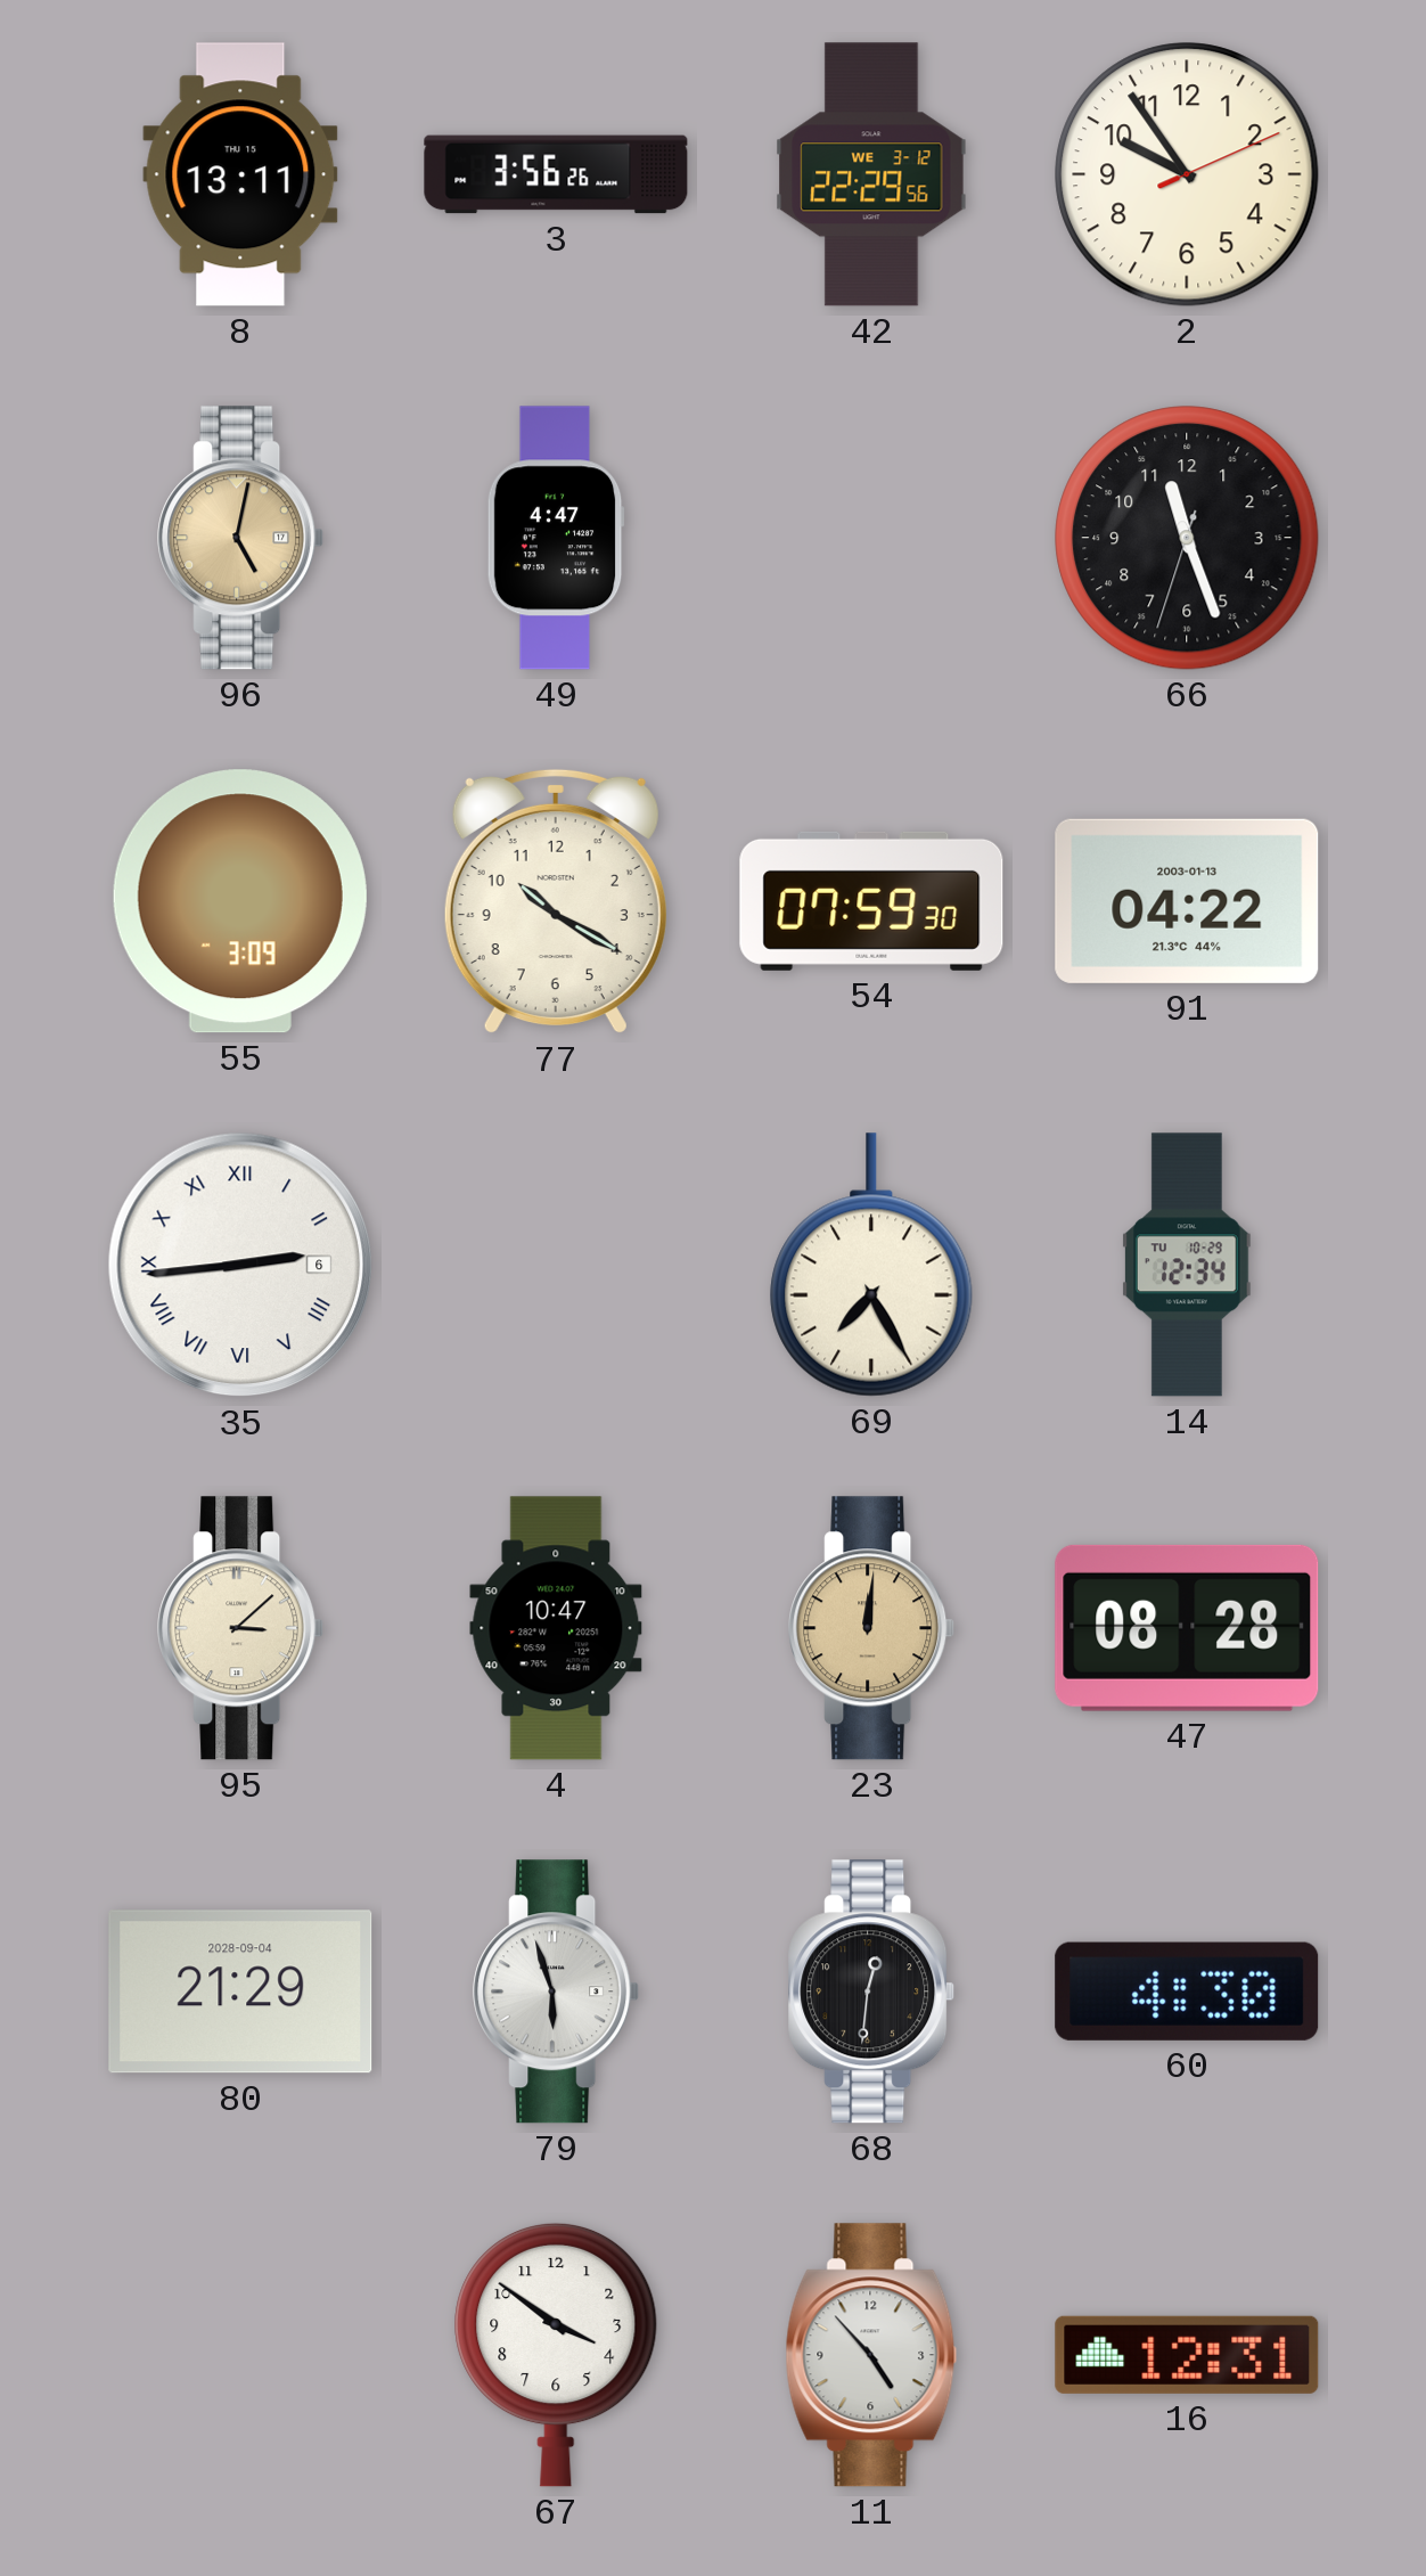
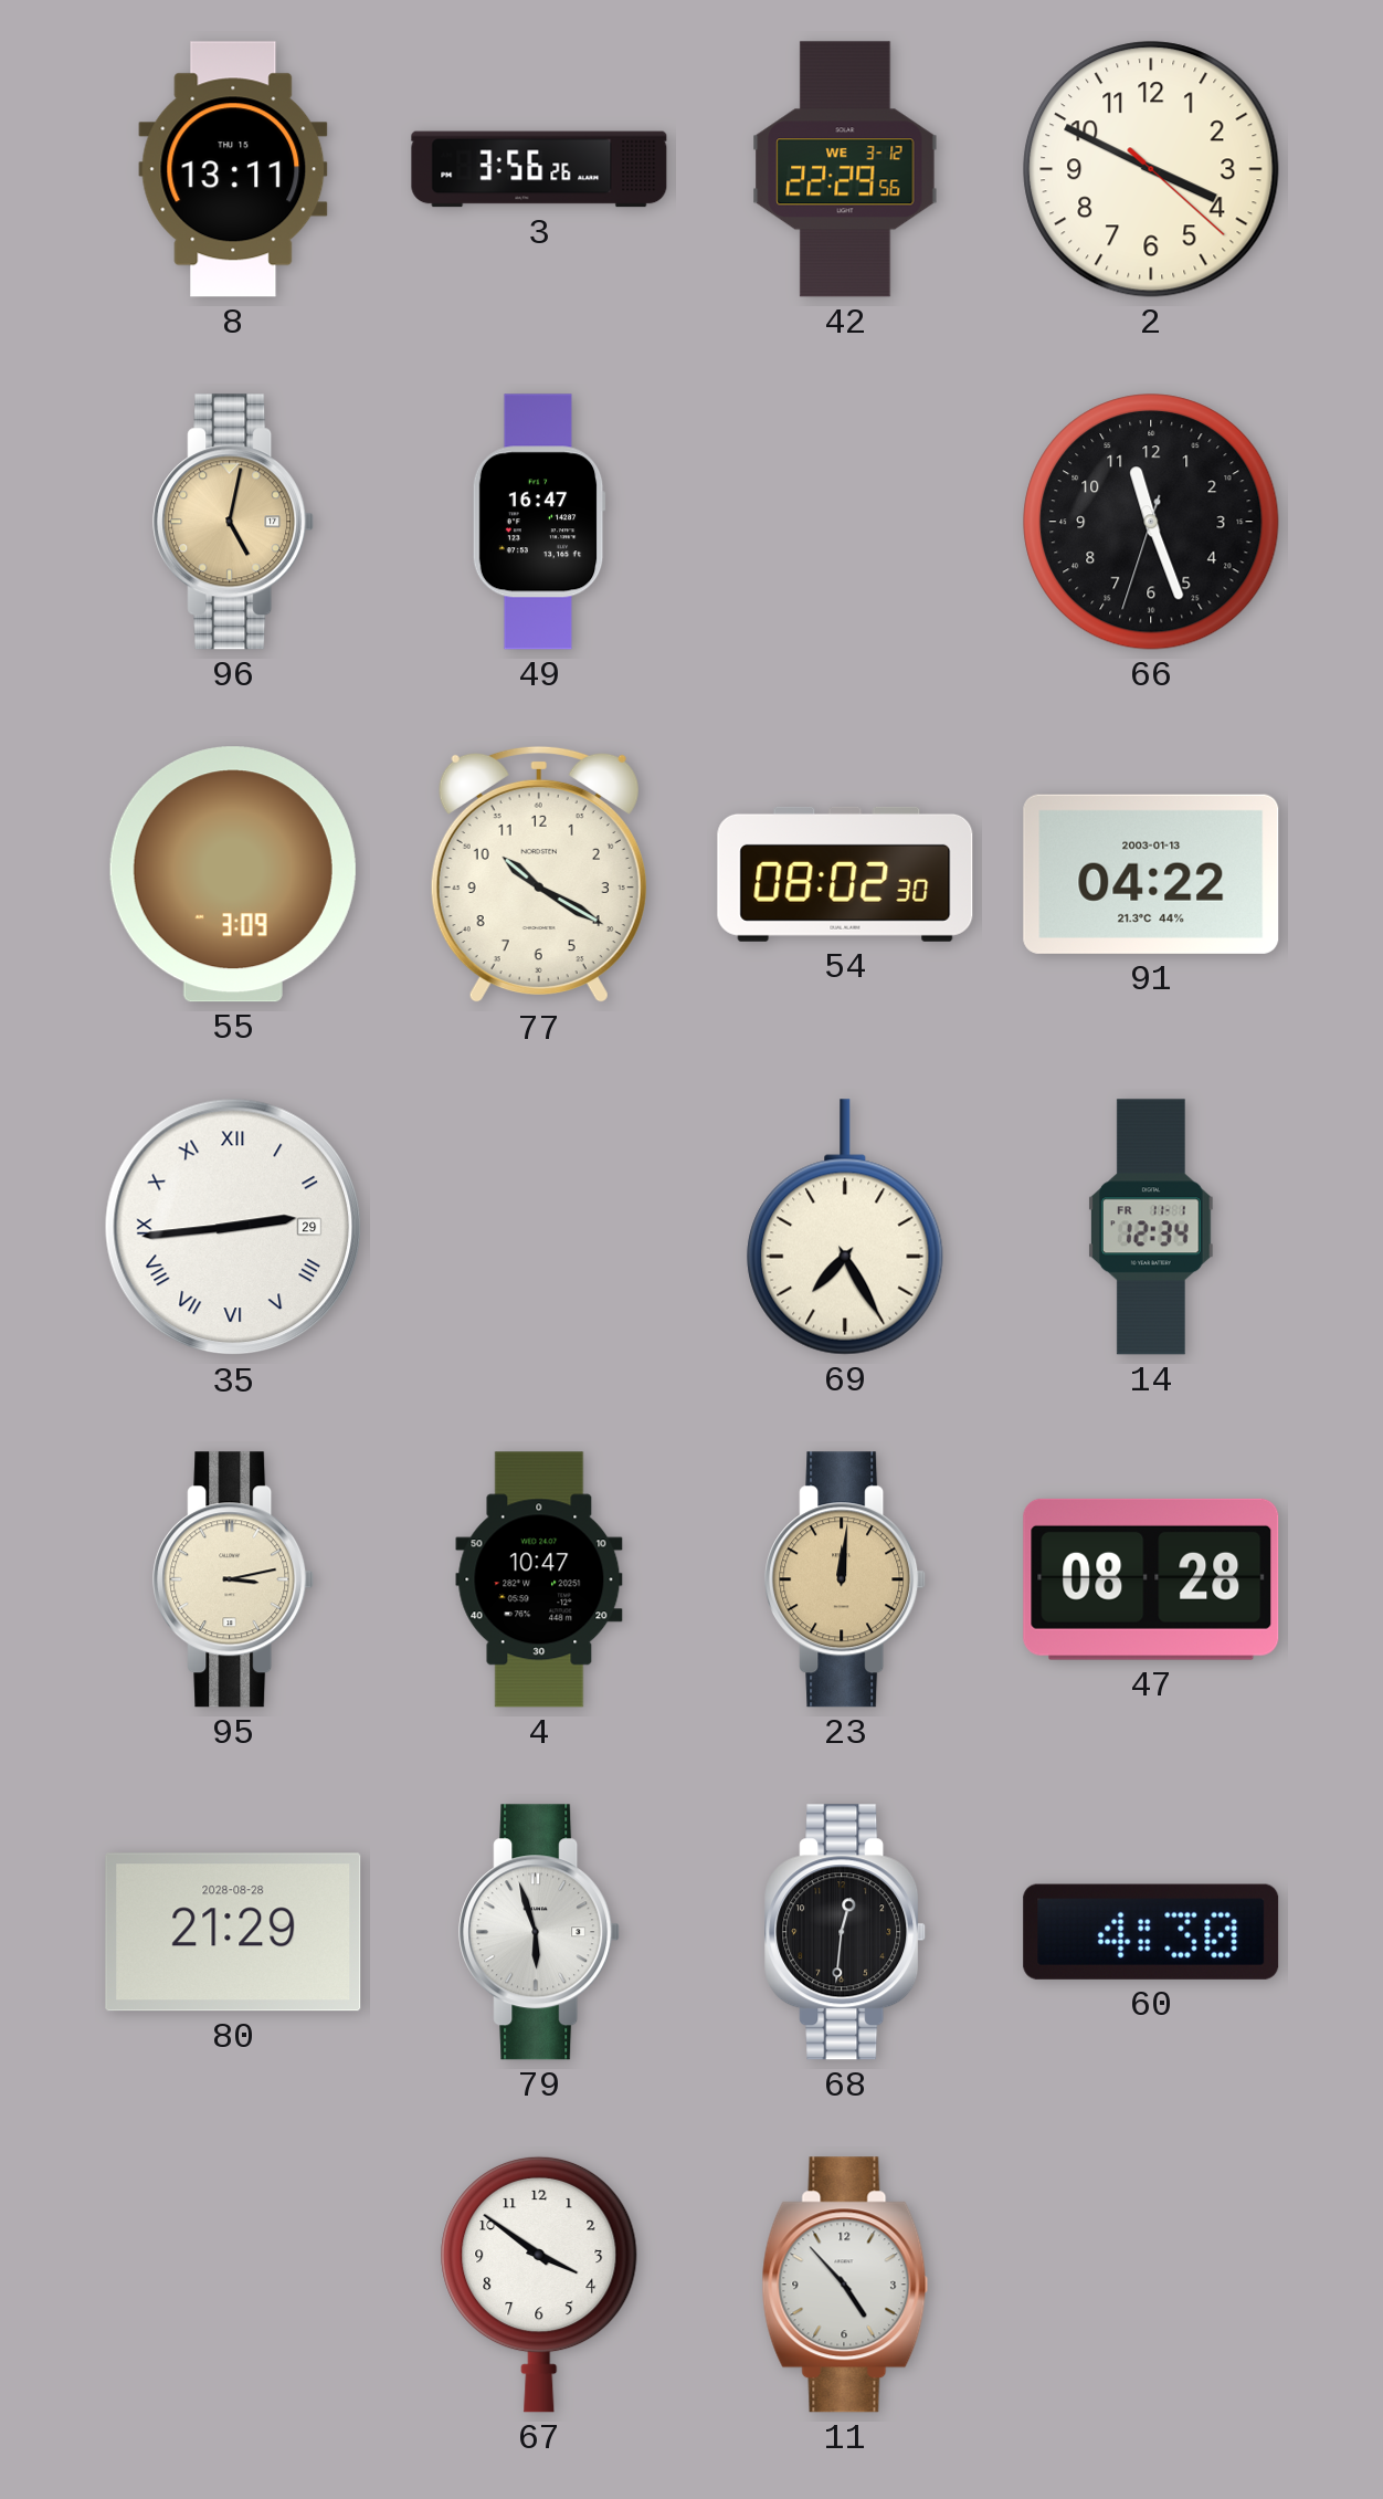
2: 9:54 -> 3:49
49: 4:47 -> 16:47
54: 07:59 -> 08:02
35 date: 6 -> 29
14 date: TU 10-29 -> FR 11-1
95: 3:08 -> 3:13
80 date: 2028-09-04 -> 2028-08-28
16: 12:31 -> none
